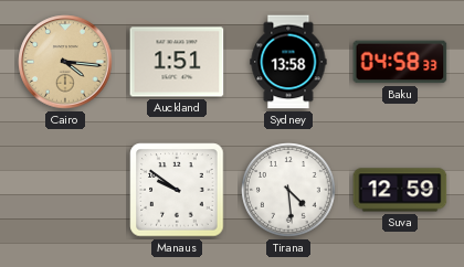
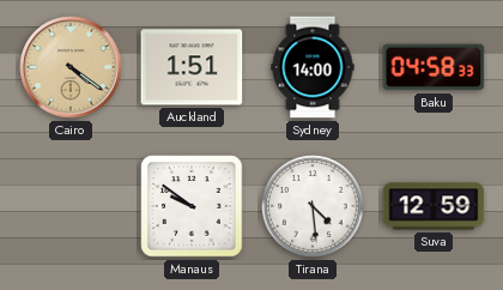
Cairo: 4:16 -> 4:21
Sydney: 13:58 -> 14:00
